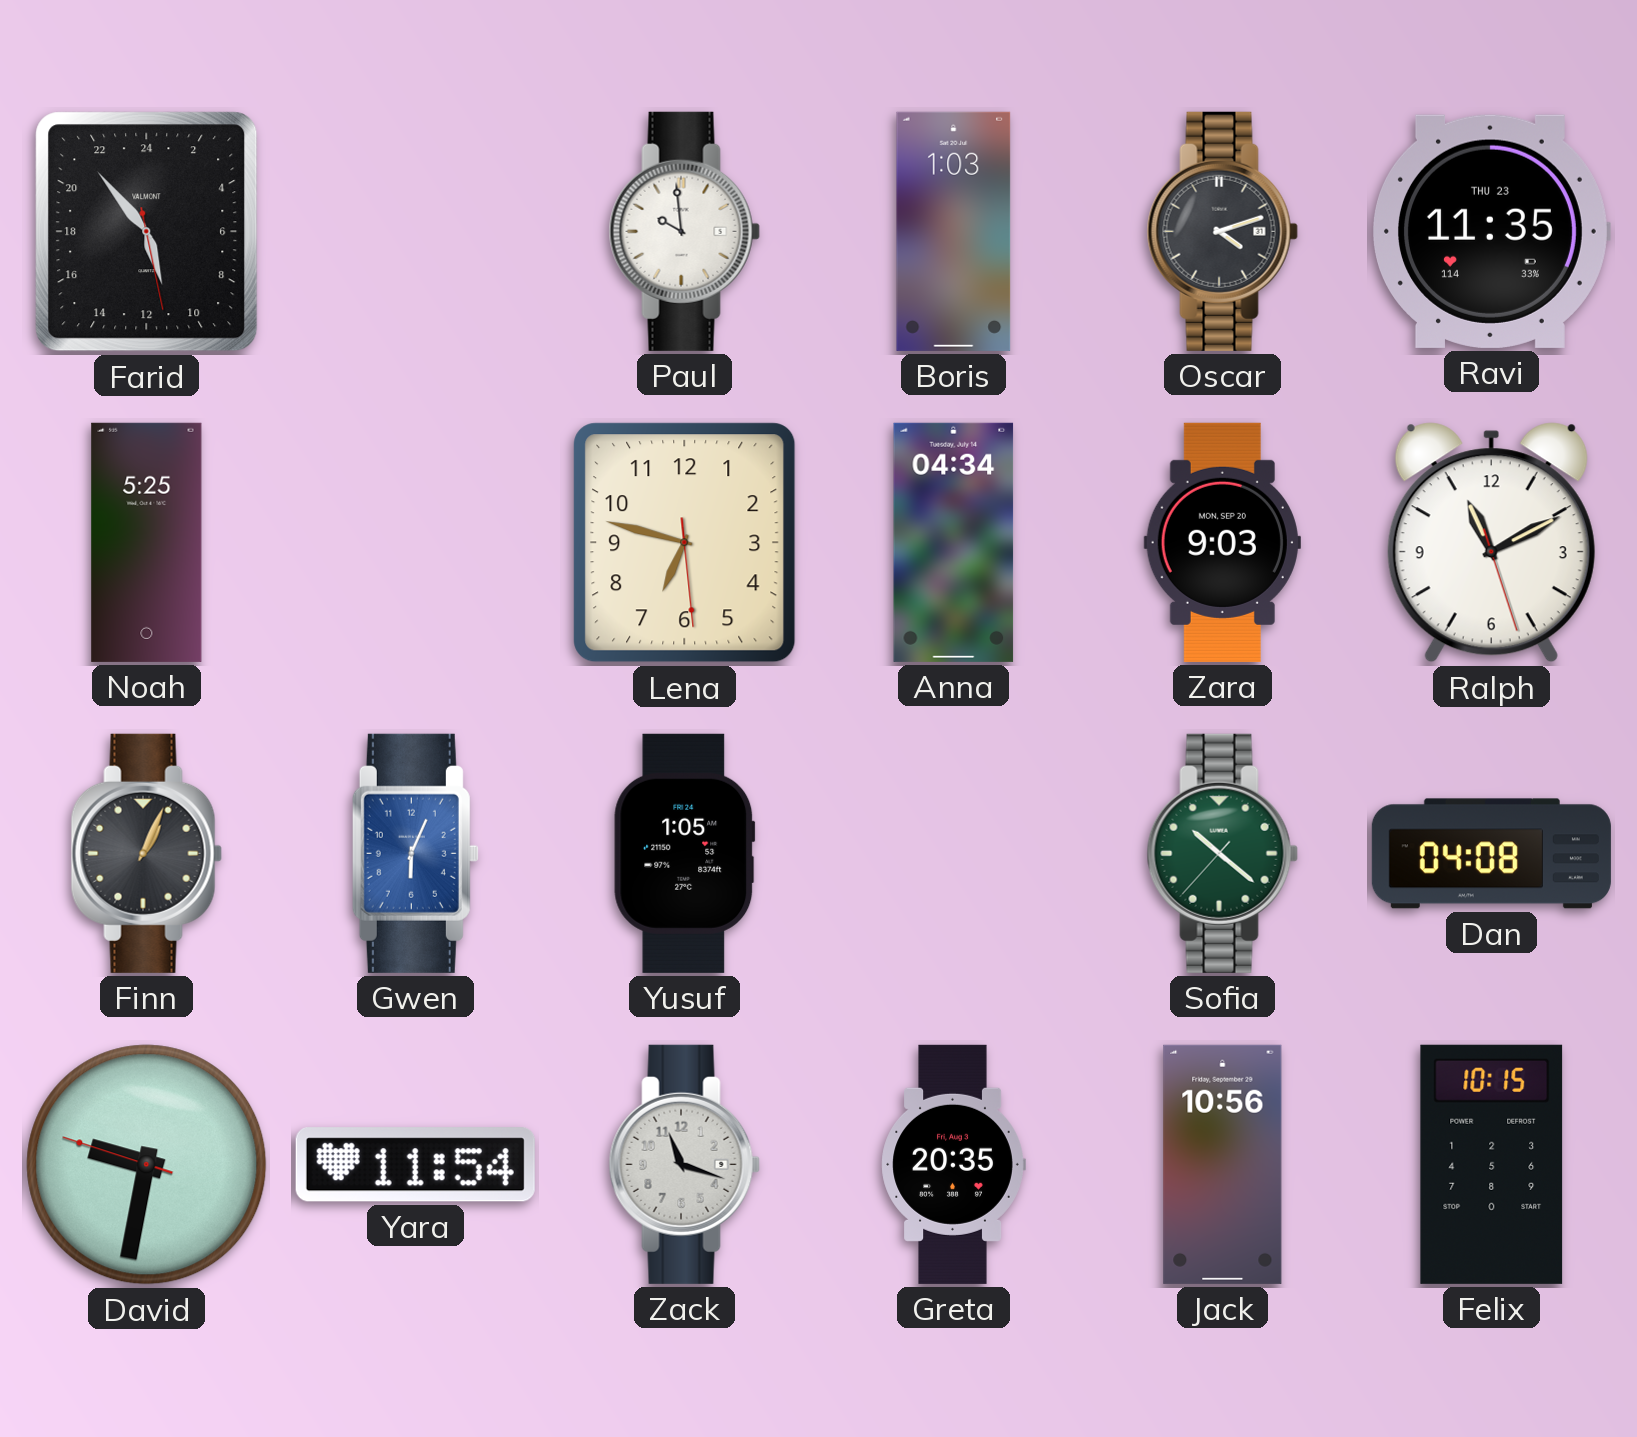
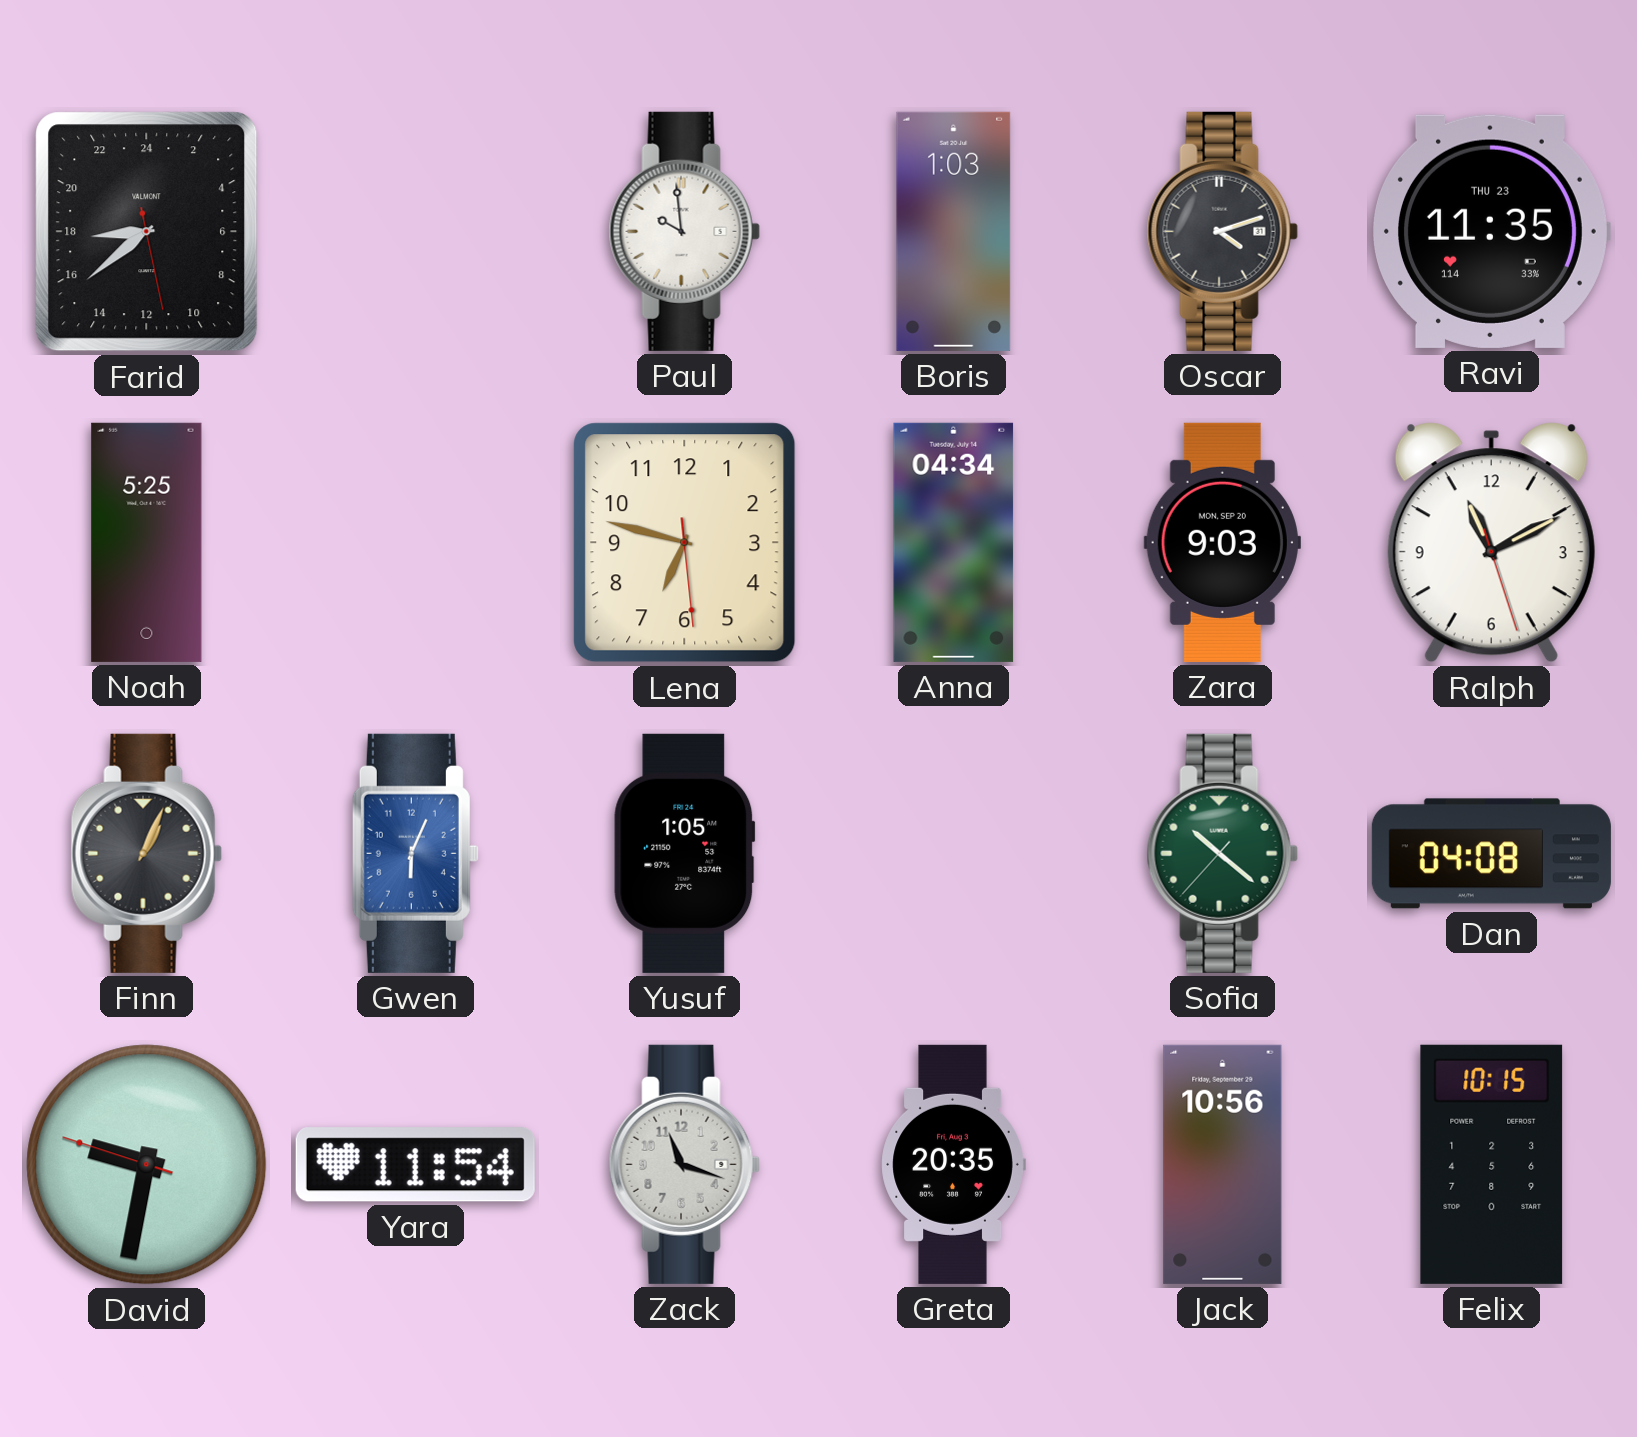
Farid: 10:53 -> 17:38
